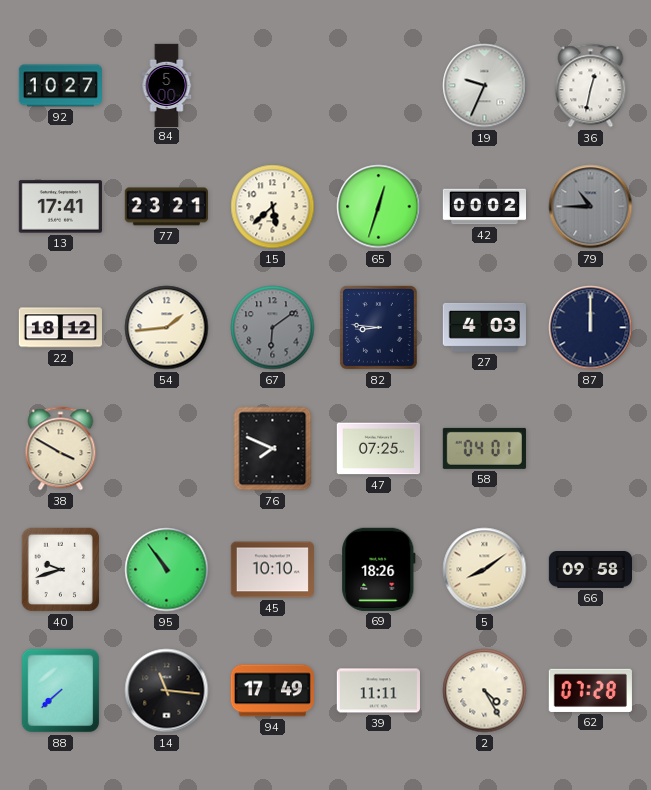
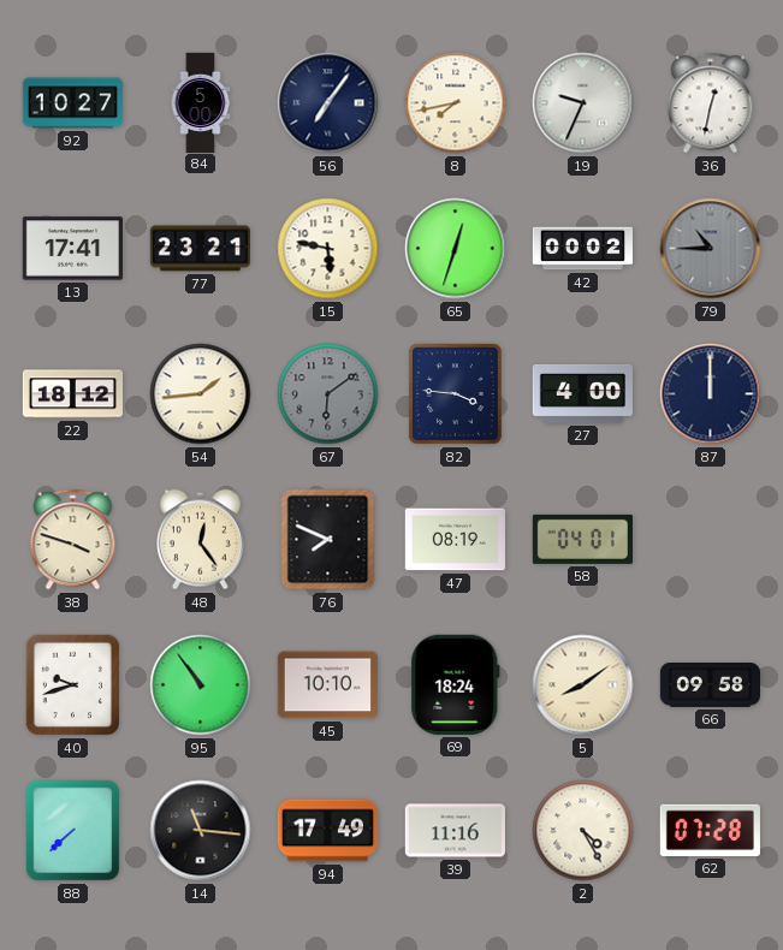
56: none -> 7:06
8: none -> 7:43
15: 5:38 -> 5:47
82: 8:46 -> 3:46
27: 4:03 -> 4:00
38: 3:50 -> 3:48
48: none -> 12:24
47: 07:25 -> 08:19
69: 18:26 -> 18:24
39: 11:11 -> 11:16
